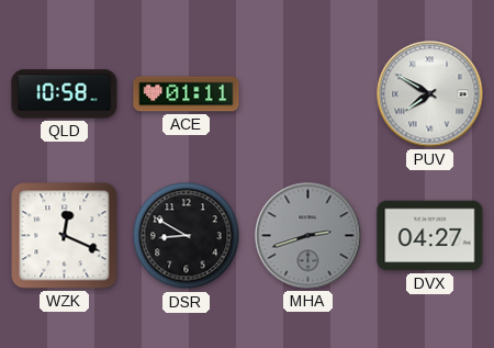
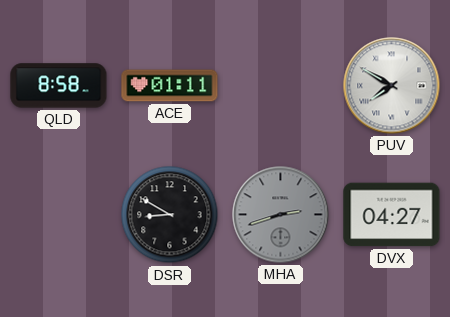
QLD: 10:58 -> 8:58
WZK: 12:19 -> none
